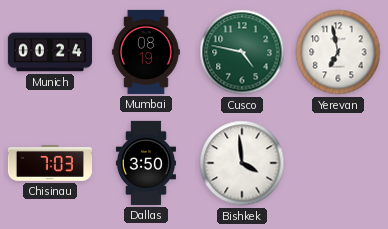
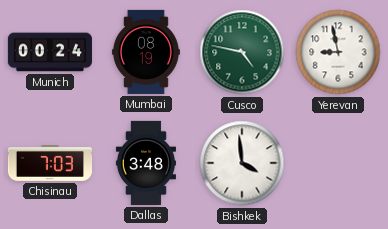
Yerevan: 6:58 -> 8:58
Dallas: 3:50 -> 3:48
